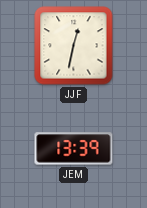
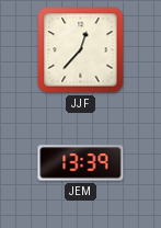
JJF: 12:32 -> 12:37
